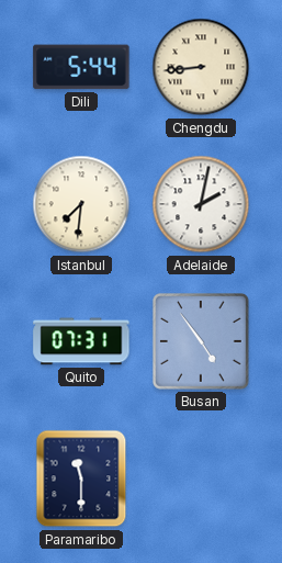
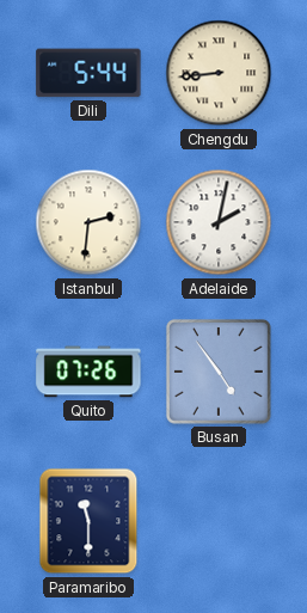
Istanbul: 7:31 -> 2:31
Quito: 07:31 -> 07:26
